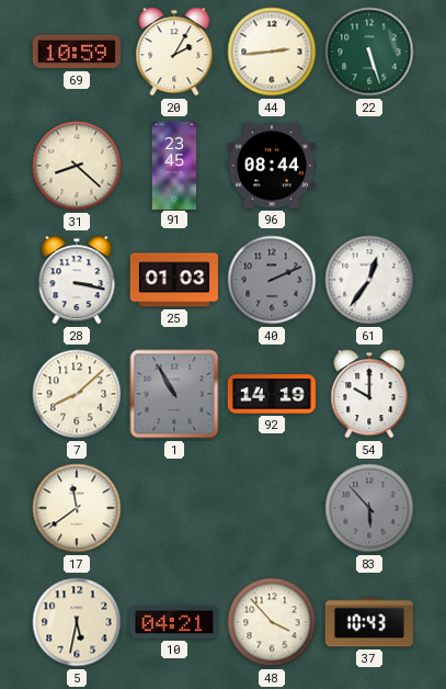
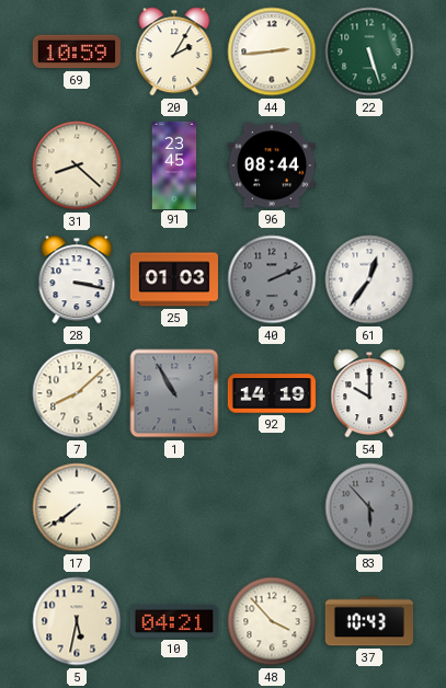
17: 11:39 -> 7:39
